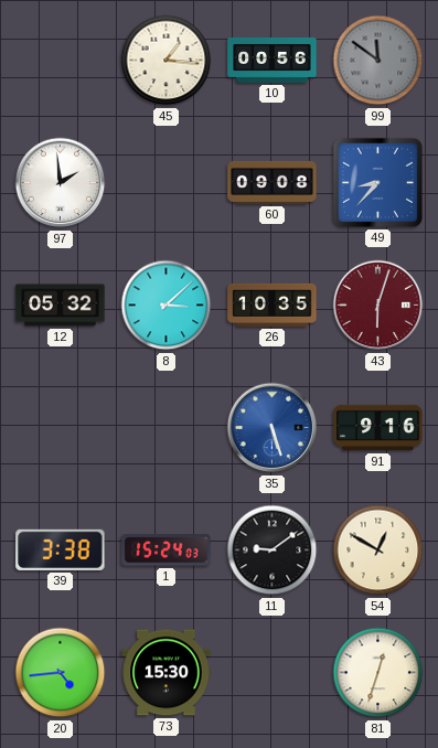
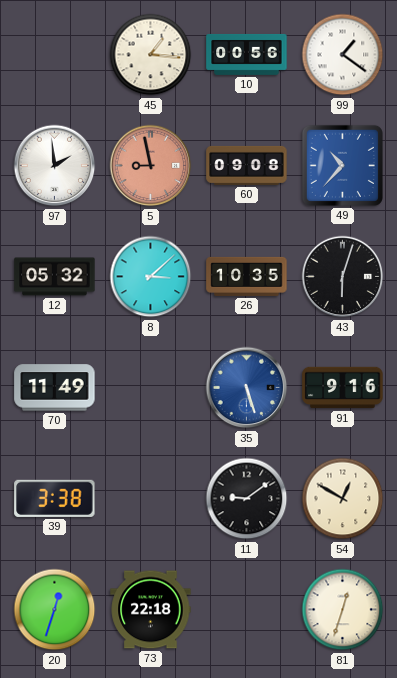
99: 11:51 -> 1:21
99 dial: grey -> white
5: none -> 8:58
49: 8:37 -> 10:37
43 dial: burgundy -> black
70: none -> 11:49
1: 15:24 -> none
20: 4:44 -> 12:33
73: 15:30 -> 22:18
